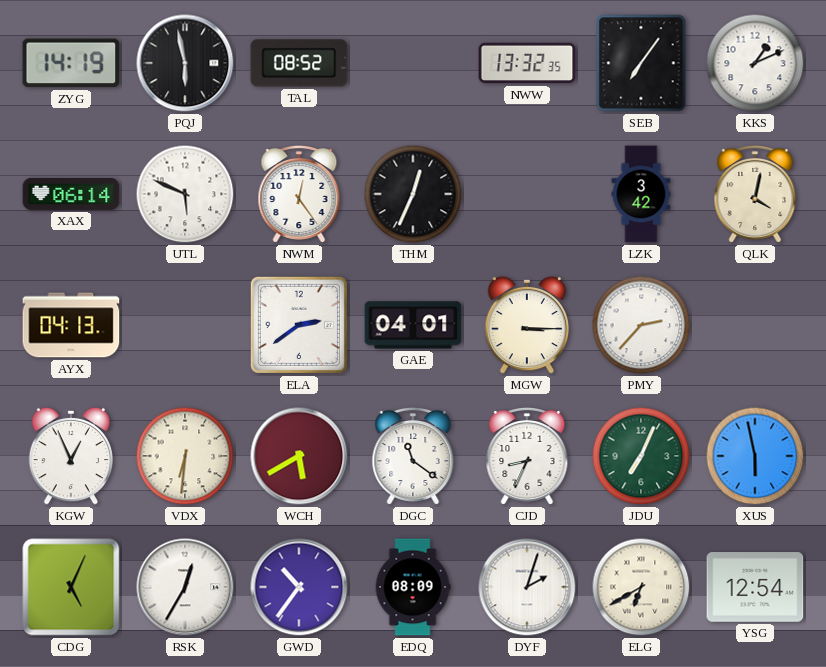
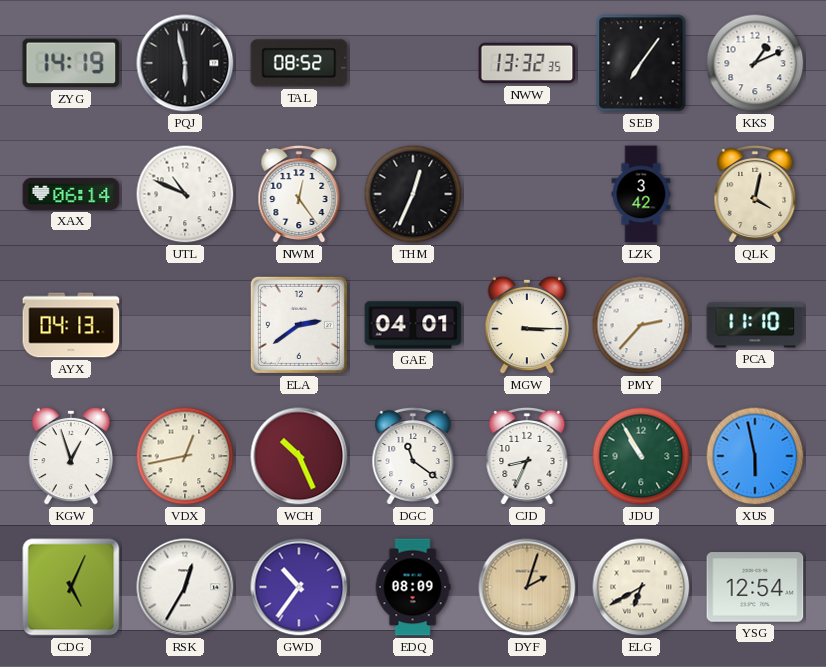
UTL: 5:49 -> 10:49
PCA: none -> 11:10
KGW: 12:56 -> 12:57
VDX: 6:31 -> 12:43
WCH: 5:40 -> 10:26
JDU: 7:04 -> 10:55
DYF dial: white -> champagne
